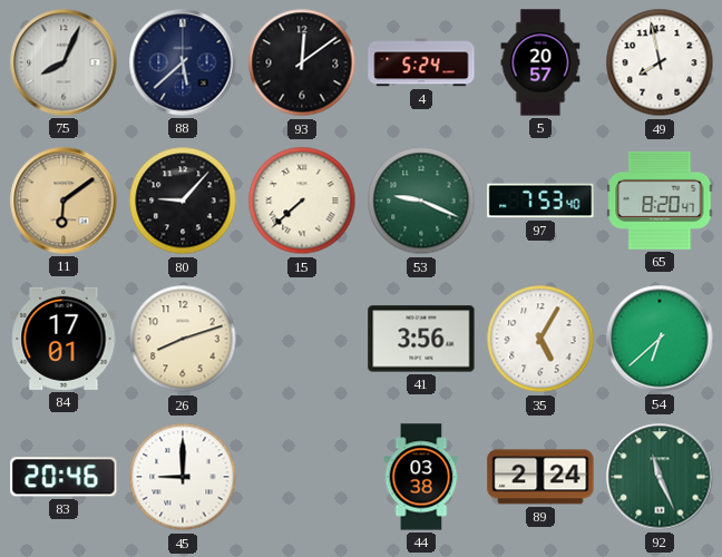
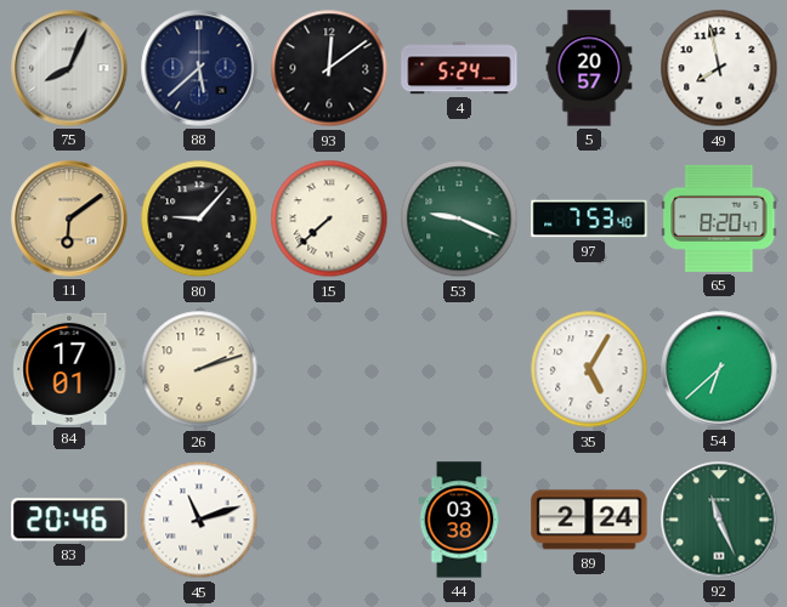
26: 8:12 -> 2:12
41: 3:56 -> none
45: 9:00 -> 11:12
